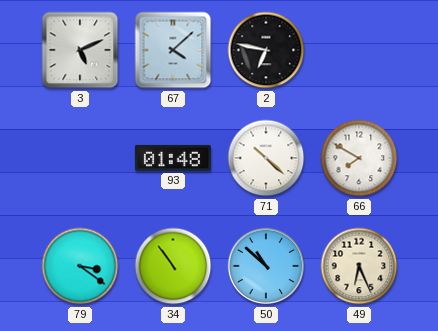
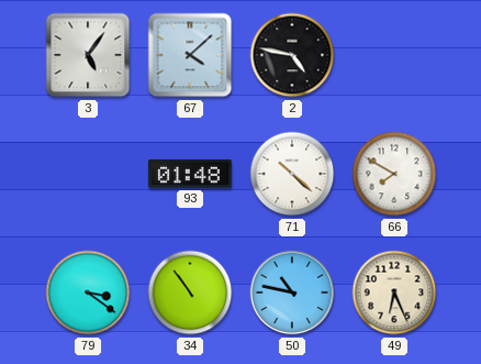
3: 5:11 -> 5:06
2: 6:47 -> 4:47
50: 10:52 -> 10:47
